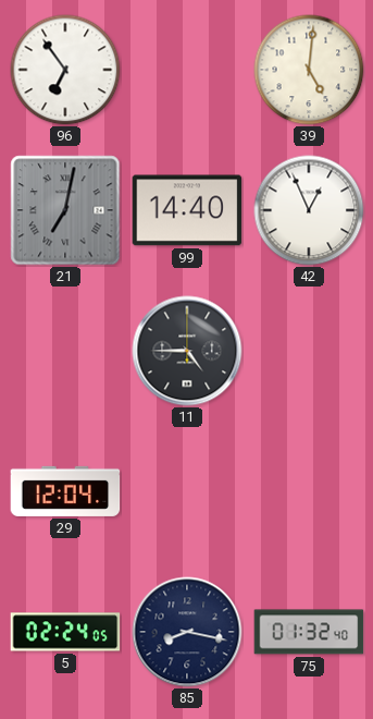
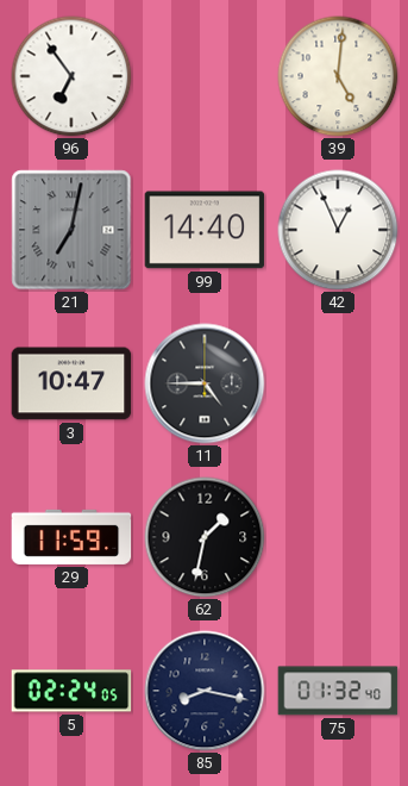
3: none -> 10:47
29: 12:04 -> 11:59
62: none -> 1:32
